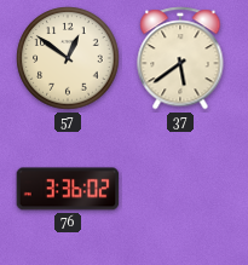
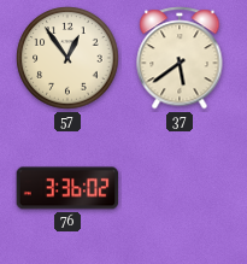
57: 12:51 -> 12:54
